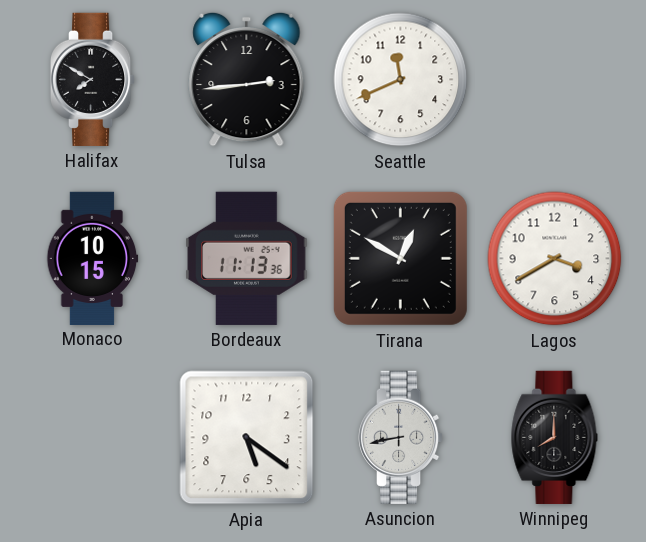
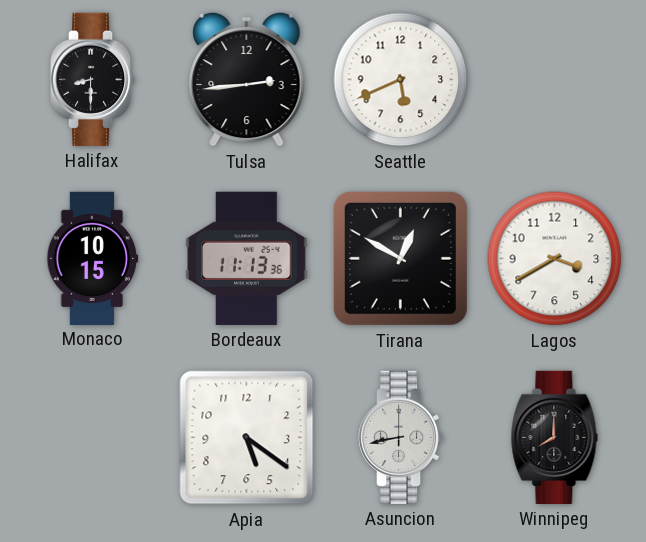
Halifax: 7:50 -> 8:30
Seattle: 11:41 -> 5:41
